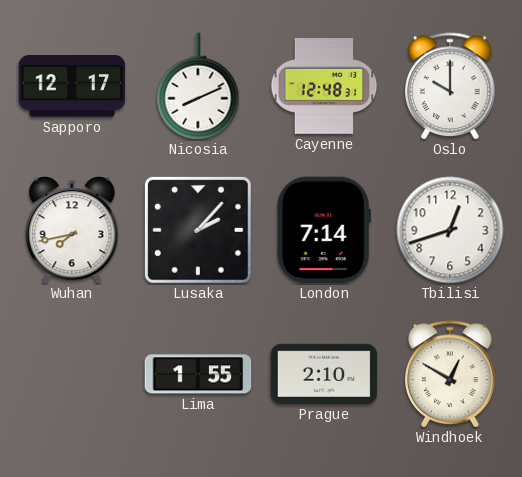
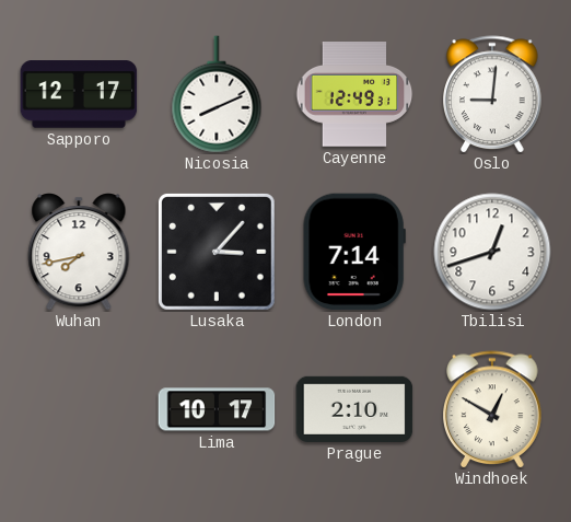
Cayenne: 12:48 -> 12:49
Oslo: 10:00 -> 9:01
Lusaka: 2:07 -> 3:07
Lima: 1:55 -> 10:17
